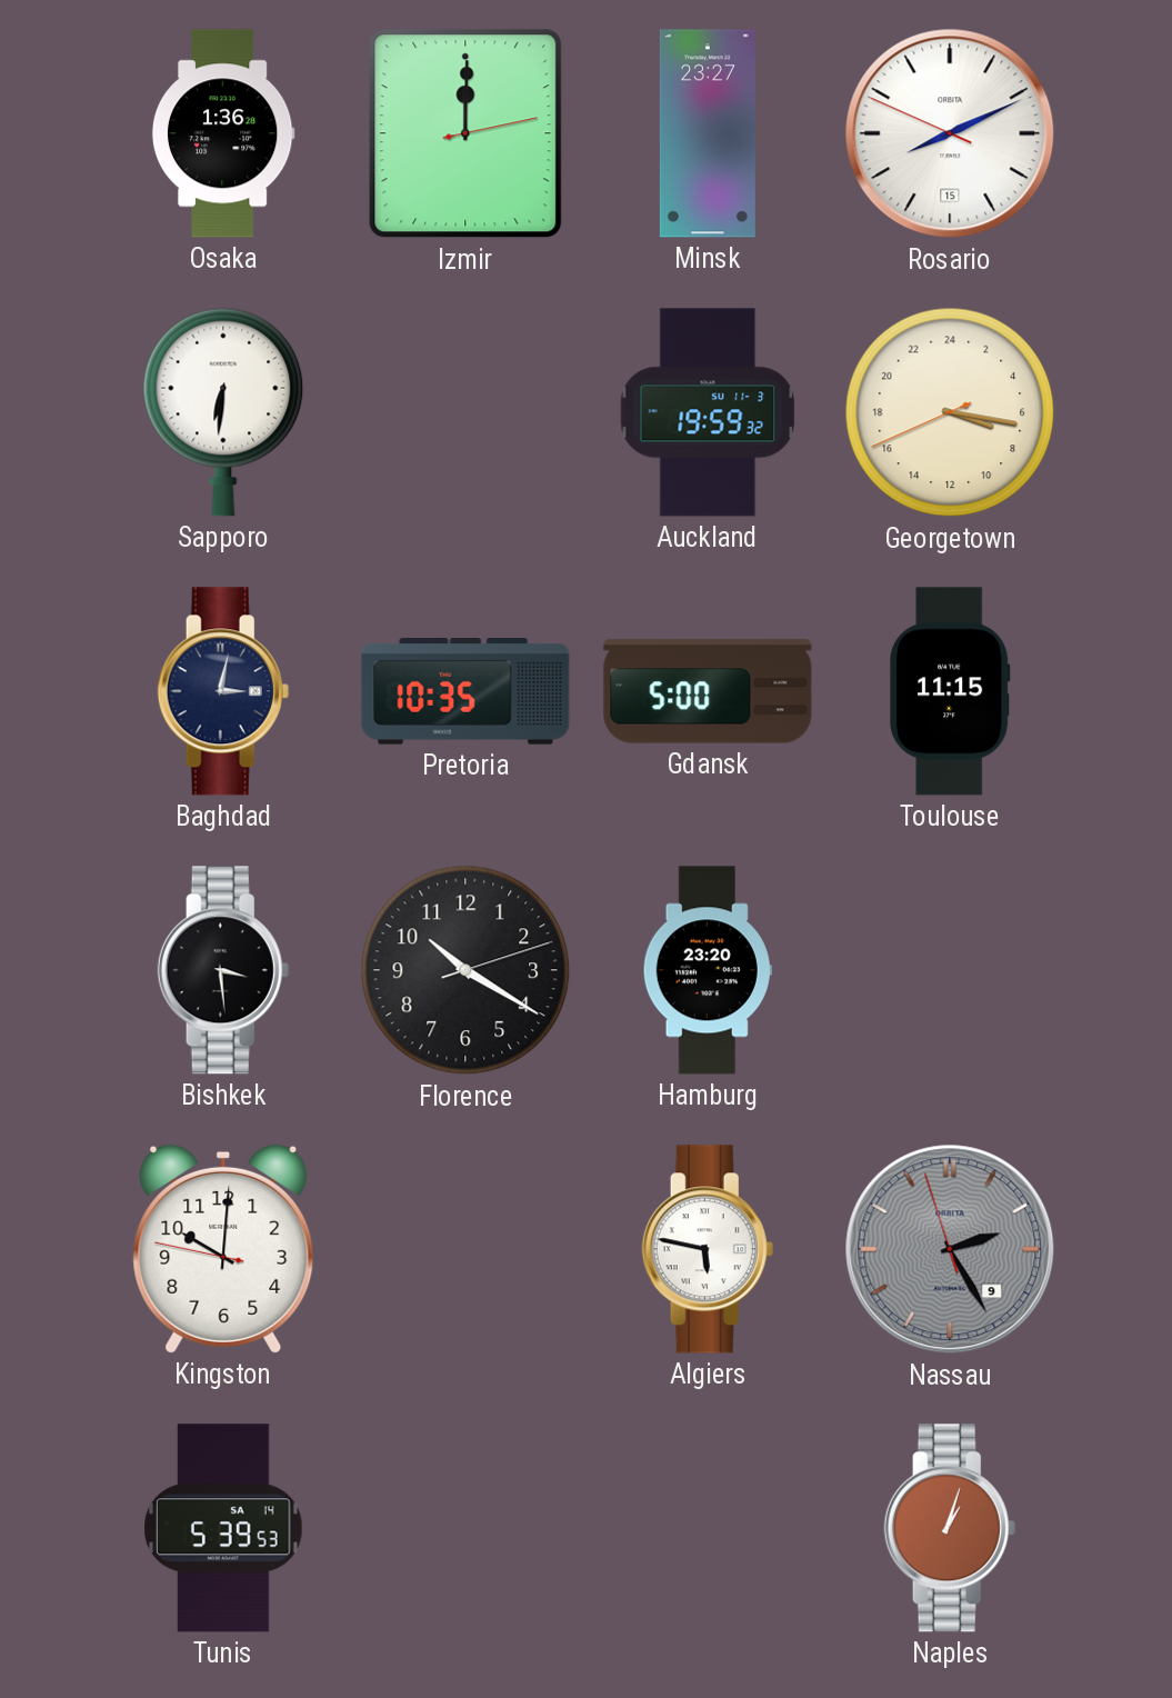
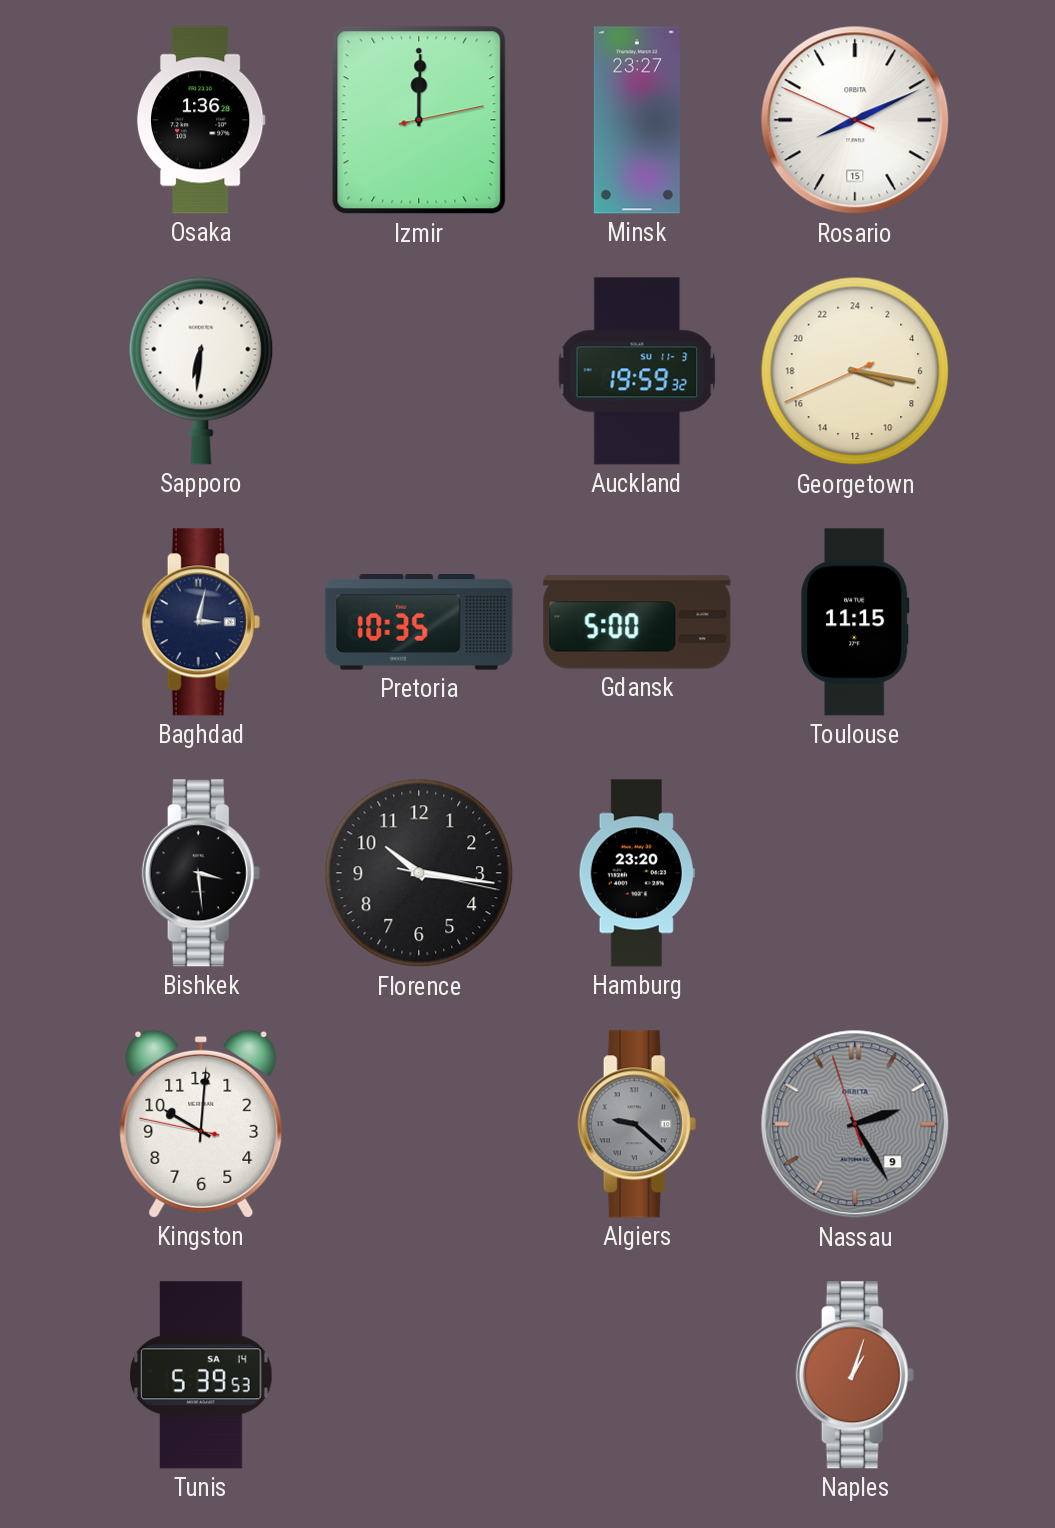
Florence: 10:20 -> 10:16
Algiers: 5:47 -> 9:22
Algiers dial: white -> grey
